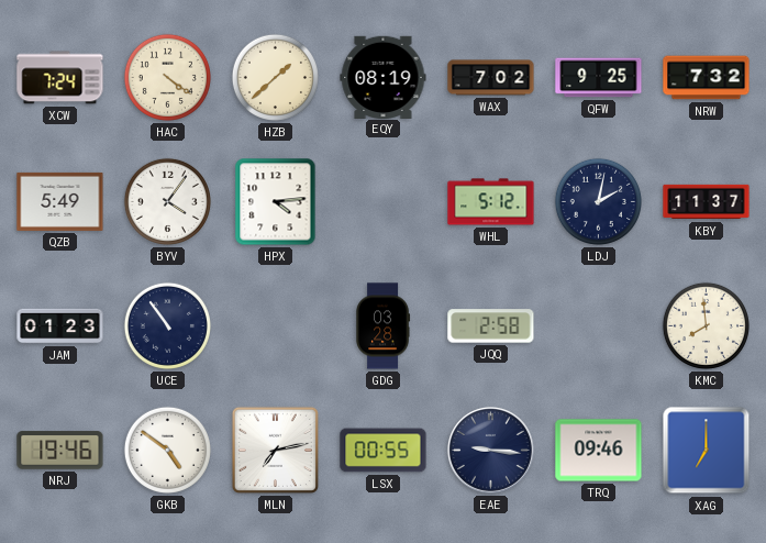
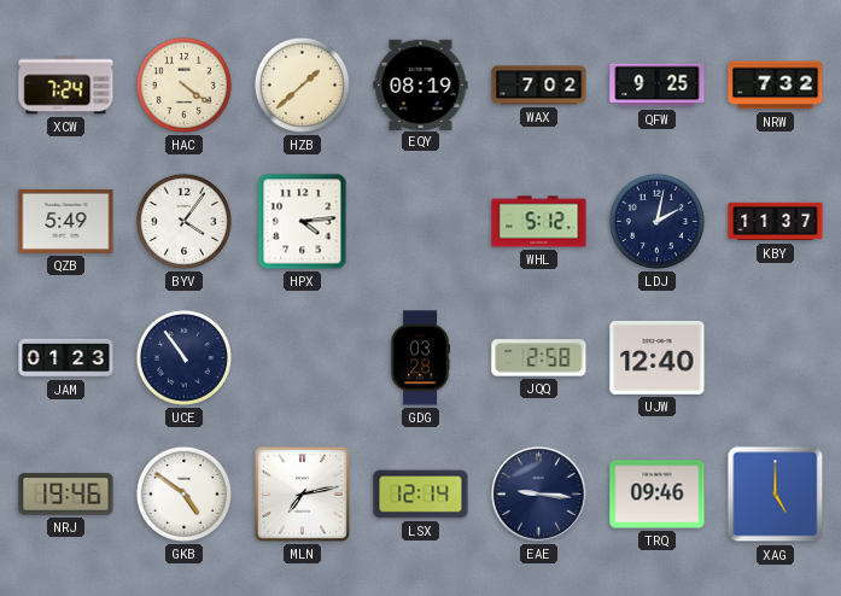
UJW: none -> 12:40
KMC: 7:59 -> none
LSX: 00:55 -> 12:14
XAG: 7:00 -> 5:00
